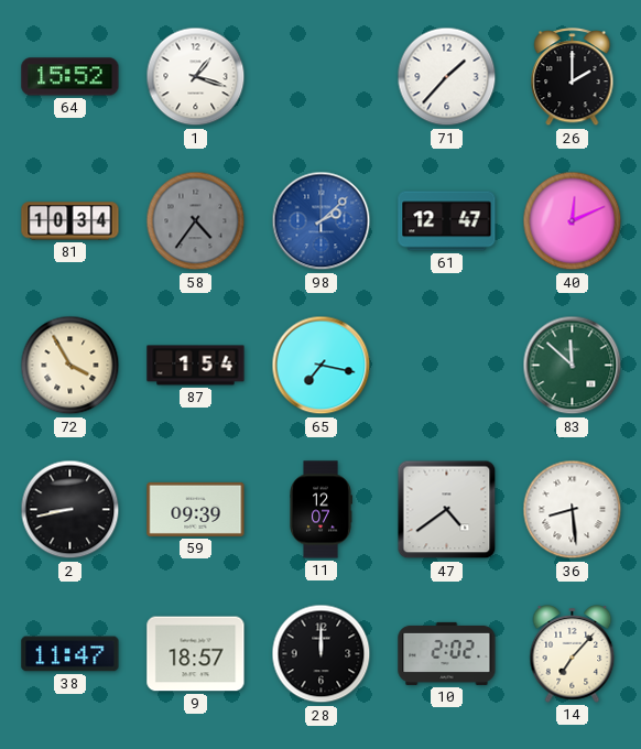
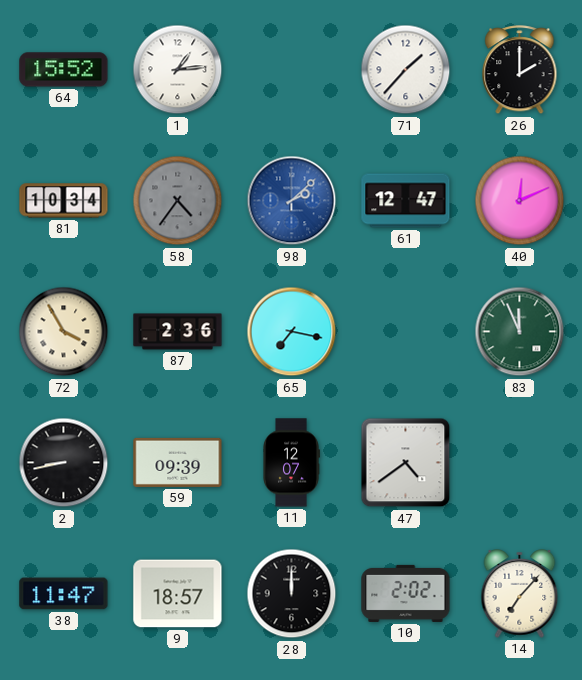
1: 1:18 -> 1:14
87: 1:54 -> 2:36
83: 11:52 -> 11:56
36: 8:29 -> none
